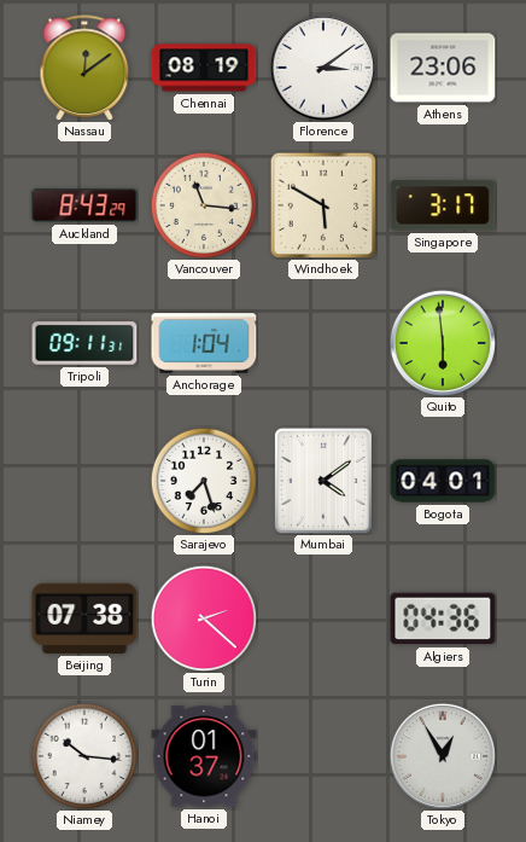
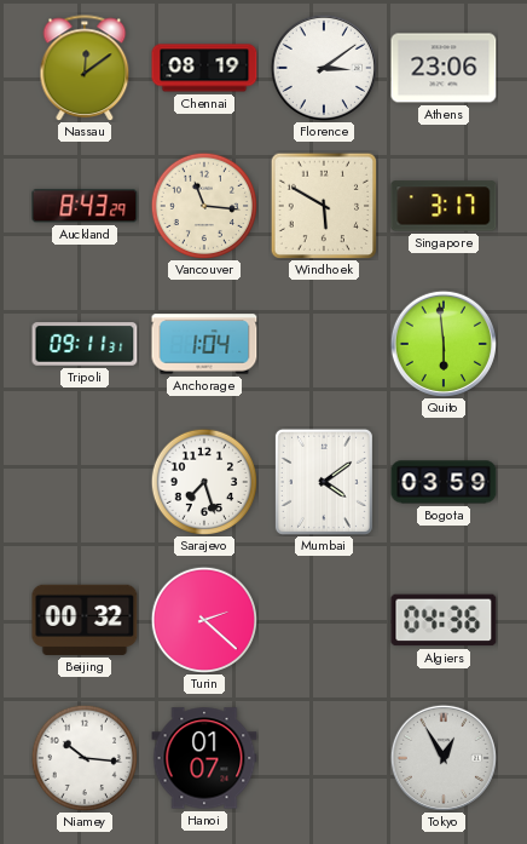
Bogota: 04:01 -> 03:59
Beijing: 07:38 -> 00:32
Hanoi: 01:37 -> 01:07
